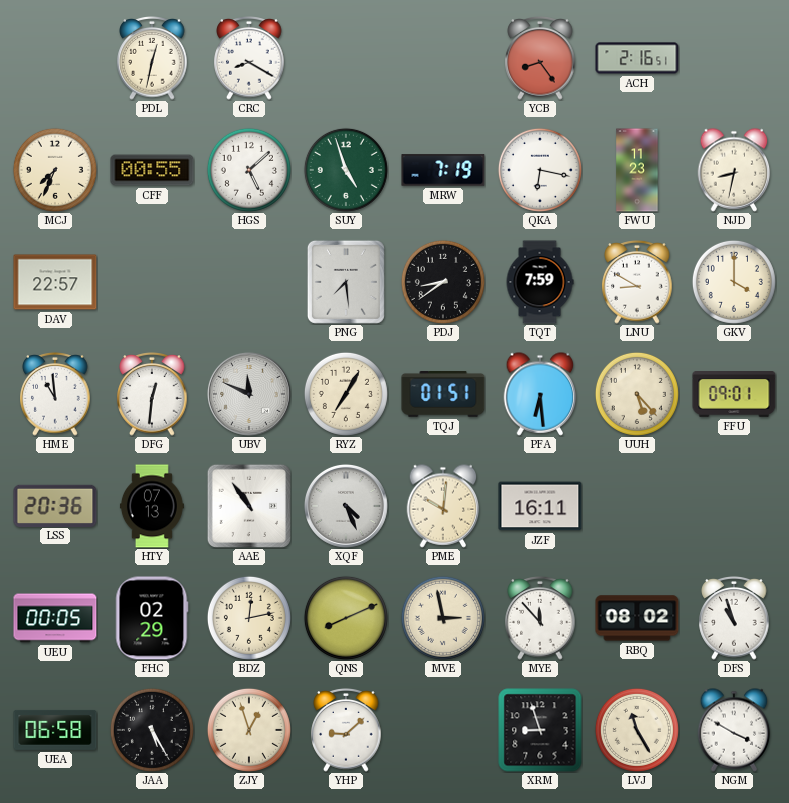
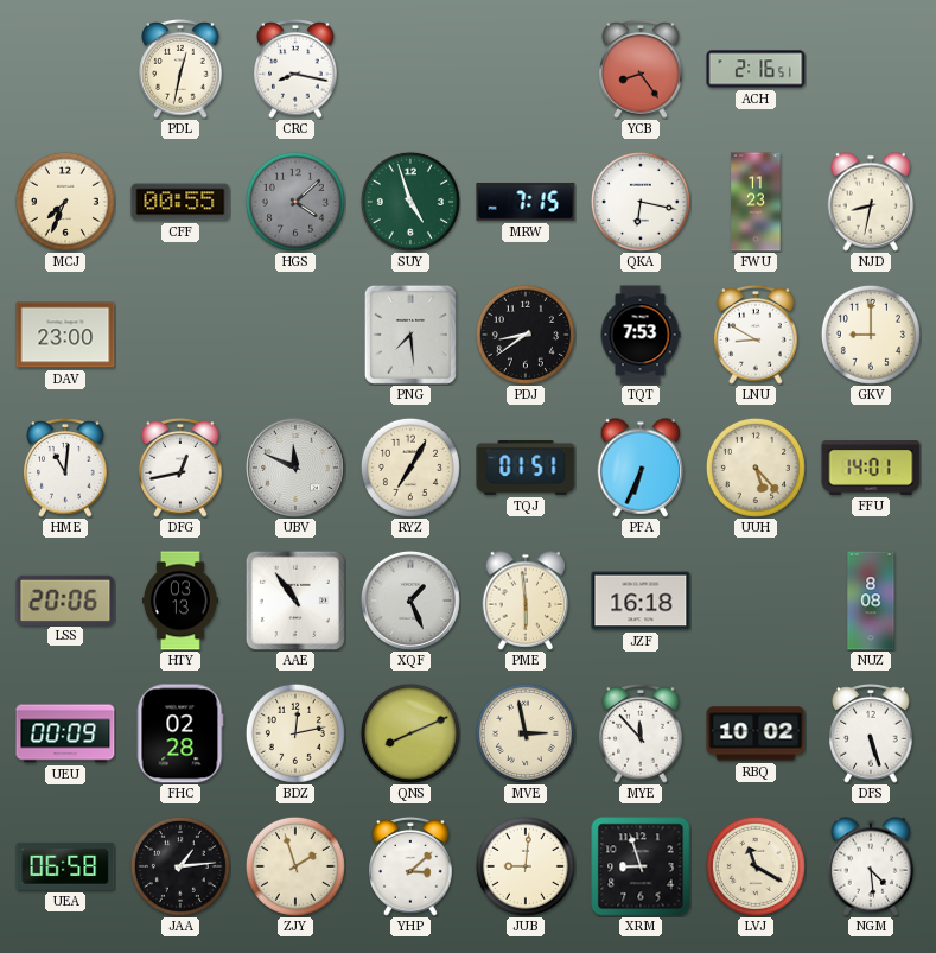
CRC: 8:20 -> 8:17
HGS: 5:08 -> 4:08
HGS dial: white -> grey
MRW: 7:19 -> 7:15
DAV: 22:57 -> 23:00
TQT: 7:59 -> 7:53
GKV: 4:00 -> 9:00
HME: 10:59 -> 11:01
DFG: 12:31 -> 12:43
PFA: 6:29 -> 6:34
FFU: 09:01 -> 14:01
LSS: 20:36 -> 20:06
HTY: 07:13 -> 03:13
XQF: 4:26 -> 1:26
PME: 10:01 -> 5:59
JZF: 16:11 -> 16:18
NUZ: none -> 8:08
UEU: 00:05 -> 00:09
FHC: 02:29 -> 02:28
RBQ: 08:02 -> 10:02
DFS: 10:57 -> 5:27
JAA: 5:25 -> 1:14
ZJY: 12:57 -> 1:57
YHP: 9:08 -> 3:08
JUB: none -> 9:01
LVJ: 11:25 -> 11:20
NGM: 3:50 -> 4:29
